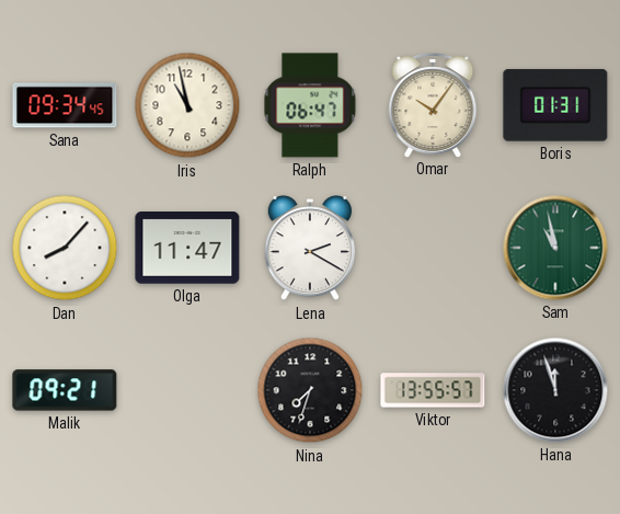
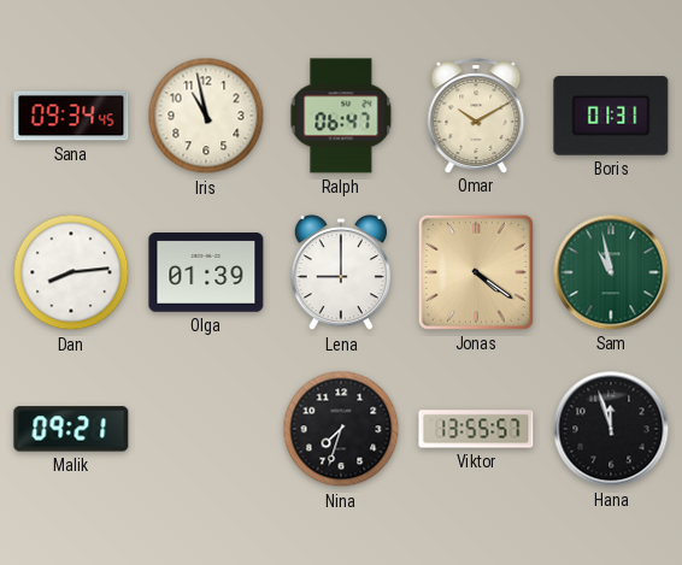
Omar: 10:06 -> 10:10
Dan: 8:07 -> 8:14
Olga: 11:47 -> 01:39
Lena: 2:20 -> 9:00
Jonas: none -> 4:21
